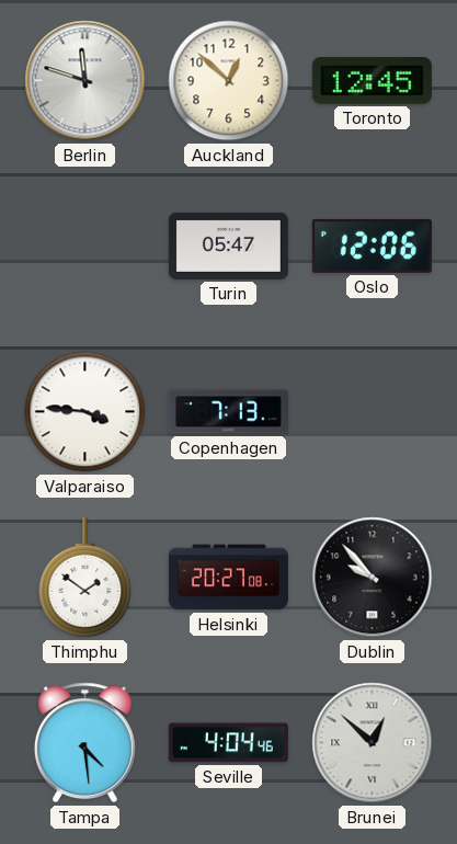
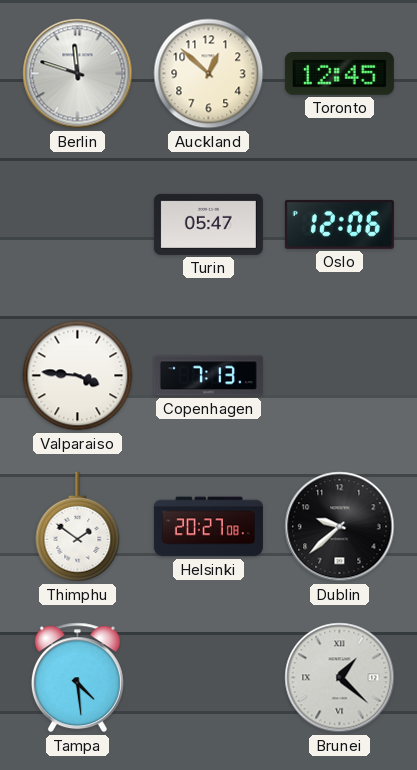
Dublin: 9:53 -> 9:38
Seville: 4:04 -> none
Brunei: 12:52 -> 1:22
